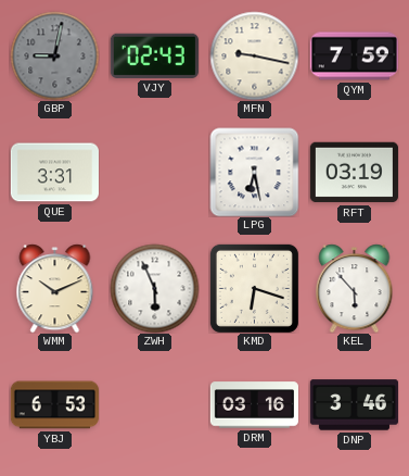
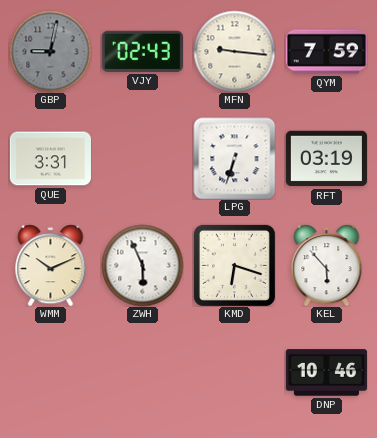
MFN: 9:17 -> 9:16
LPG: 6:28 -> 6:33
YBJ: 6:53 -> none
DRM: 03:16 -> none
DNP: 3:46 -> 10:46
